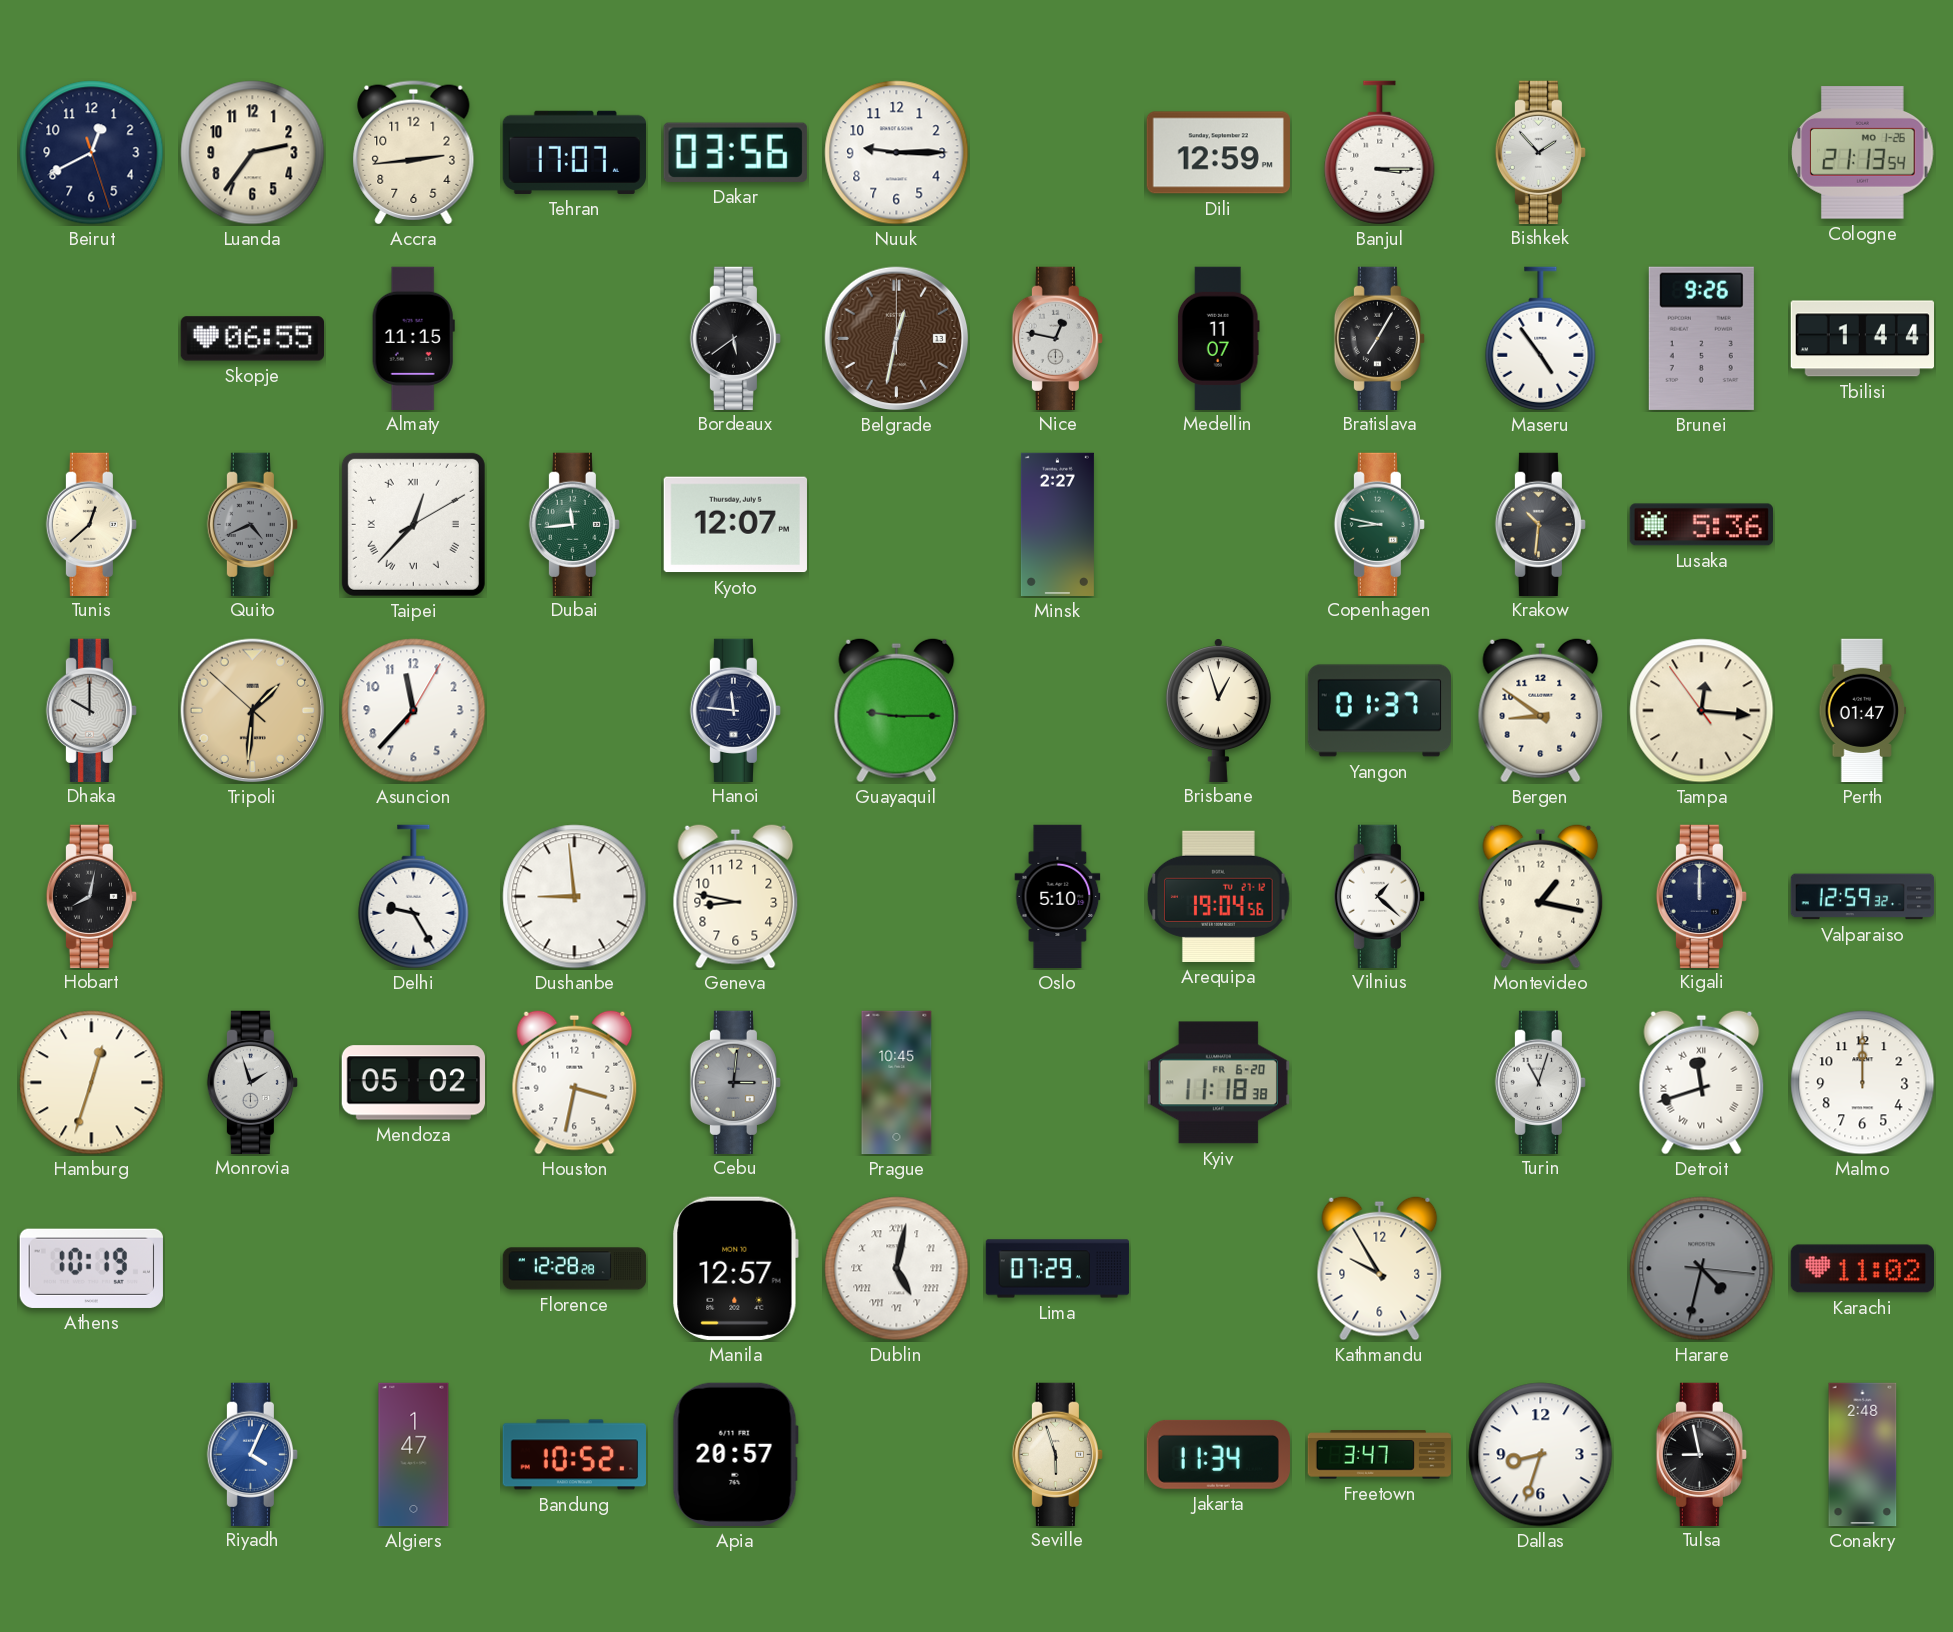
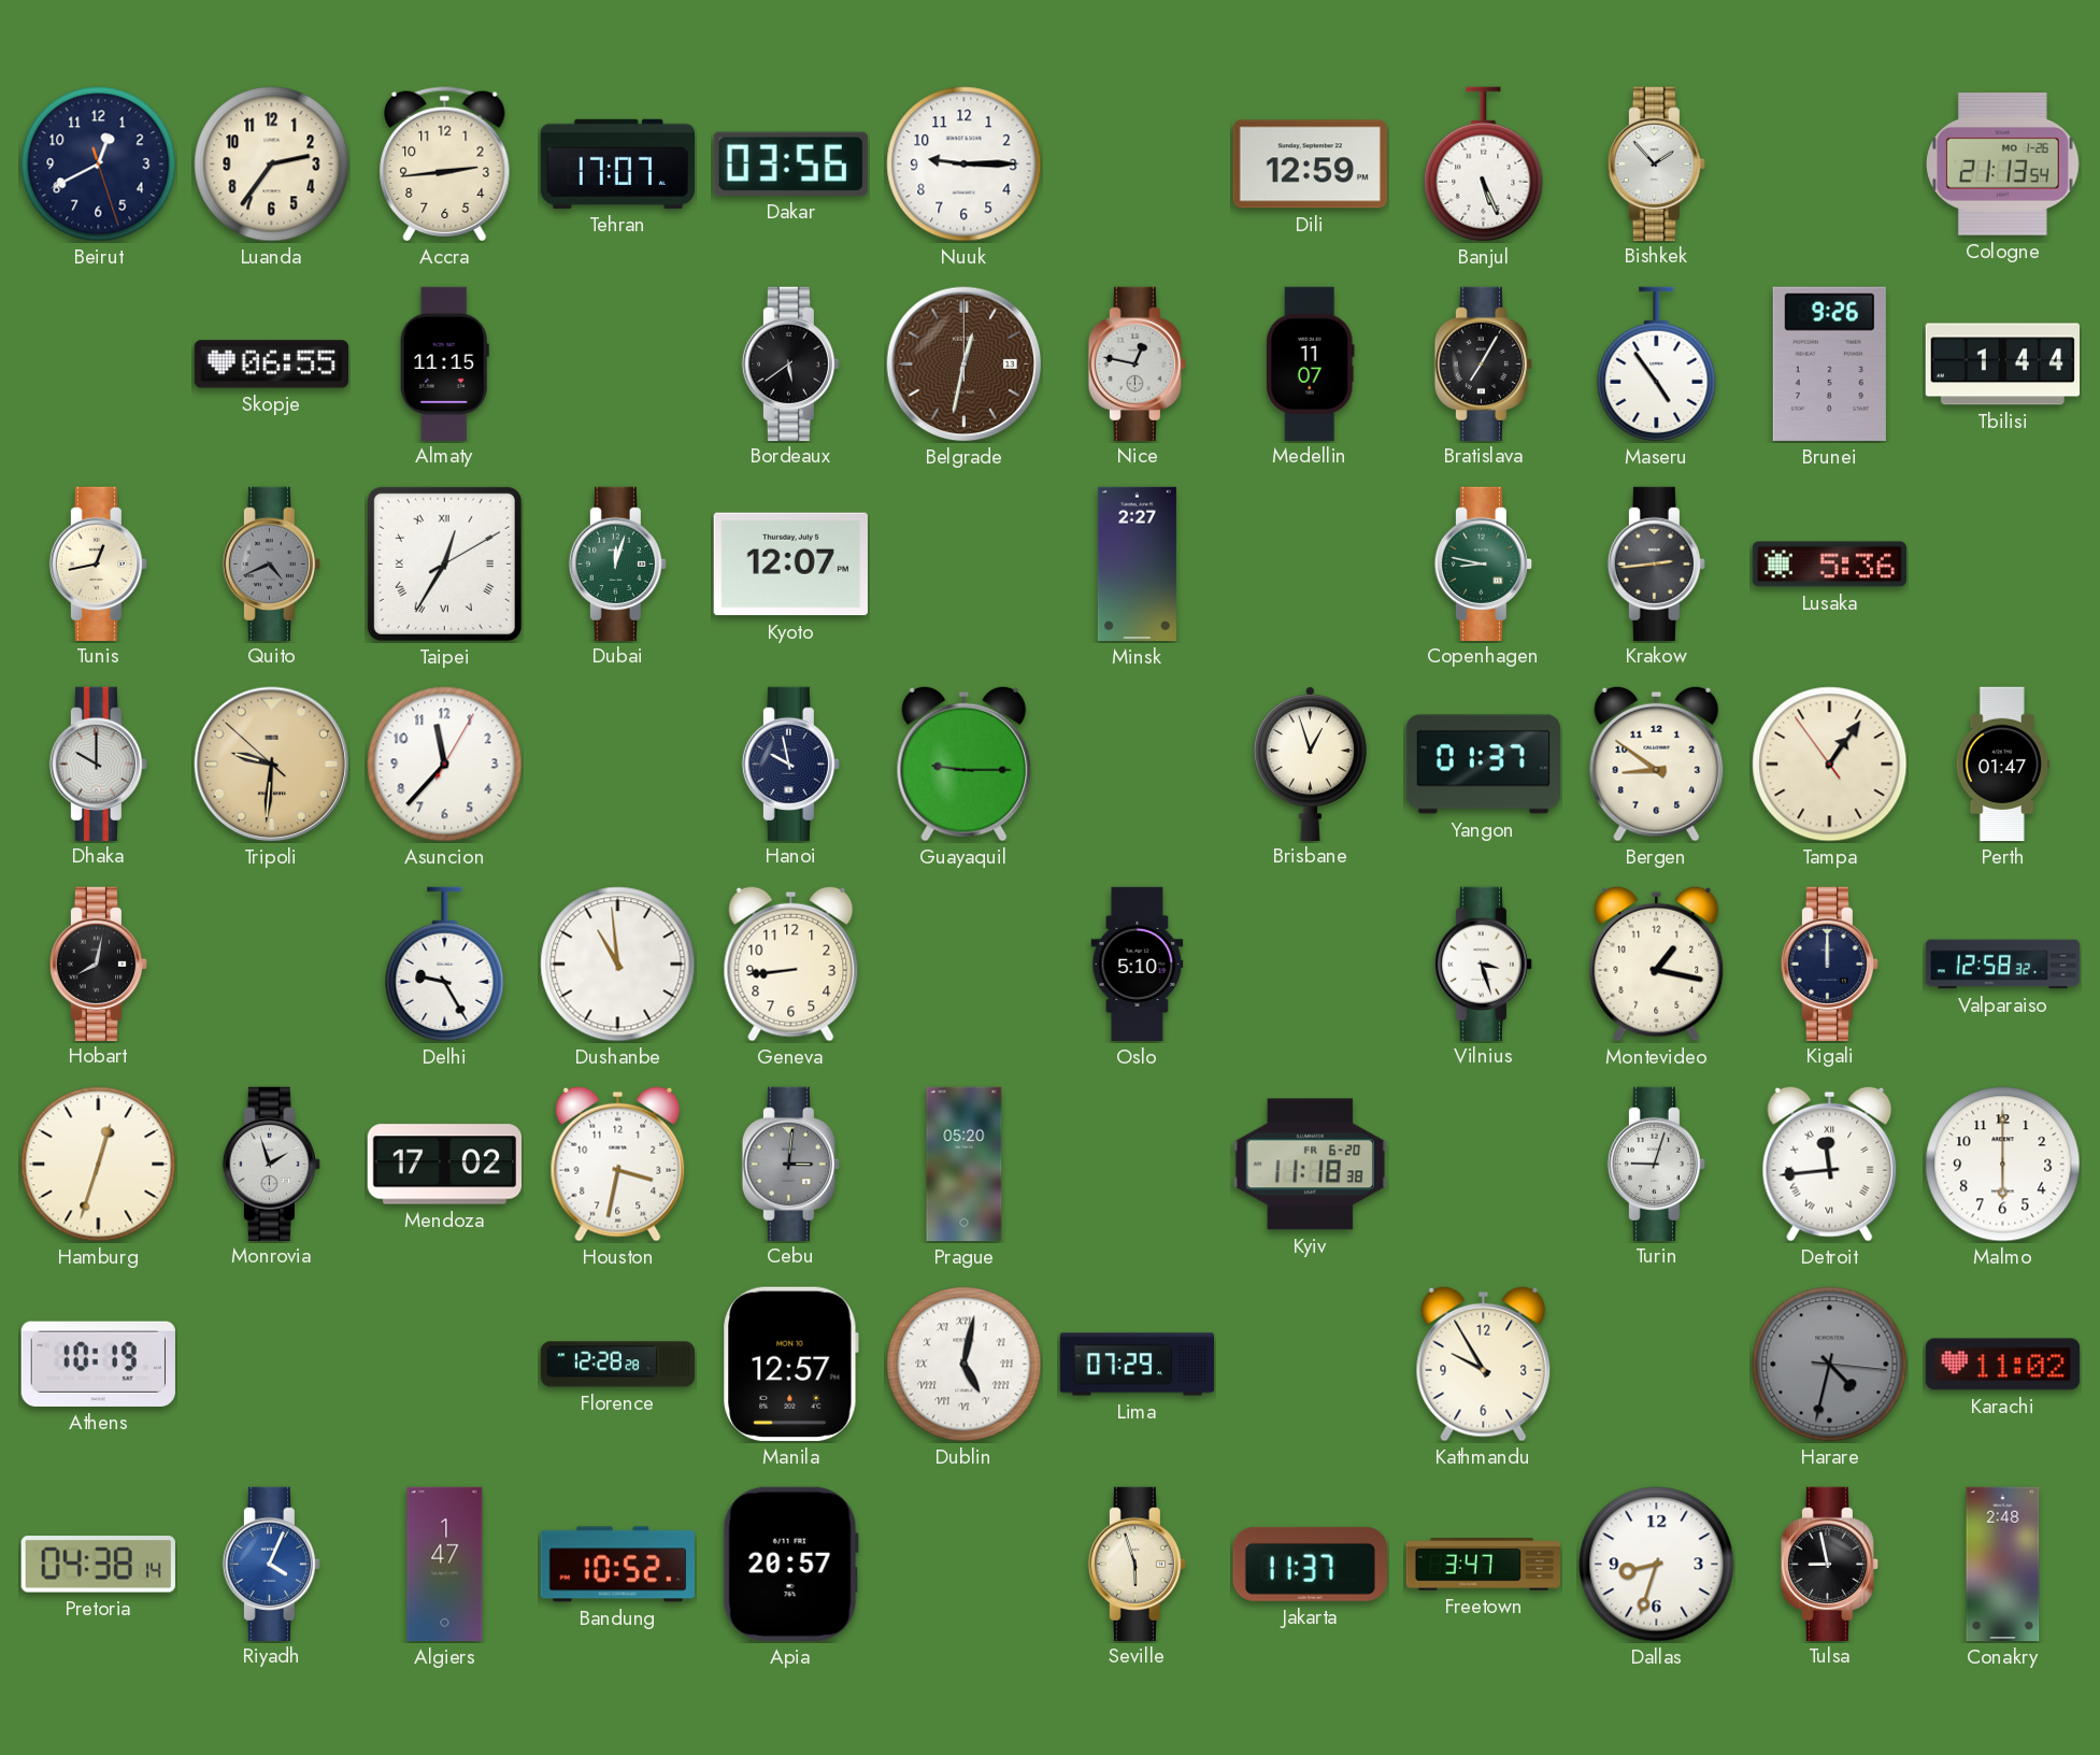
Banjul: 3:15 -> 5:26
Tunis: 12:38 -> 12:43
Taipei: 12:37 -> 12:35
Dubai: 11:44 -> 12:03
Krakow: 10:31 -> 2:44
Tripoli: 1:30 -> 9:30
Hanoi: 11:46 -> 9:58
Tampa: 12:15 -> 1:05
Dushanbe: 8:59 -> 10:59
Geneva: 8:47 -> 8:44
Arequipa: 19:04 -> none
Vilnius: 1:22 -> 3:27
Valparaiso: 12:59 -> 12:58
Mendoza: 05:02 -> 17:02
Prague: 10:45 -> 05:20
Turin: 11:03 -> 9:03
Detroit: 11:42 -> 11:44
Malmo: 12:00 -> 6:00
Pretoria: none -> 04:38
Jakarta: 11:34 -> 11:37
